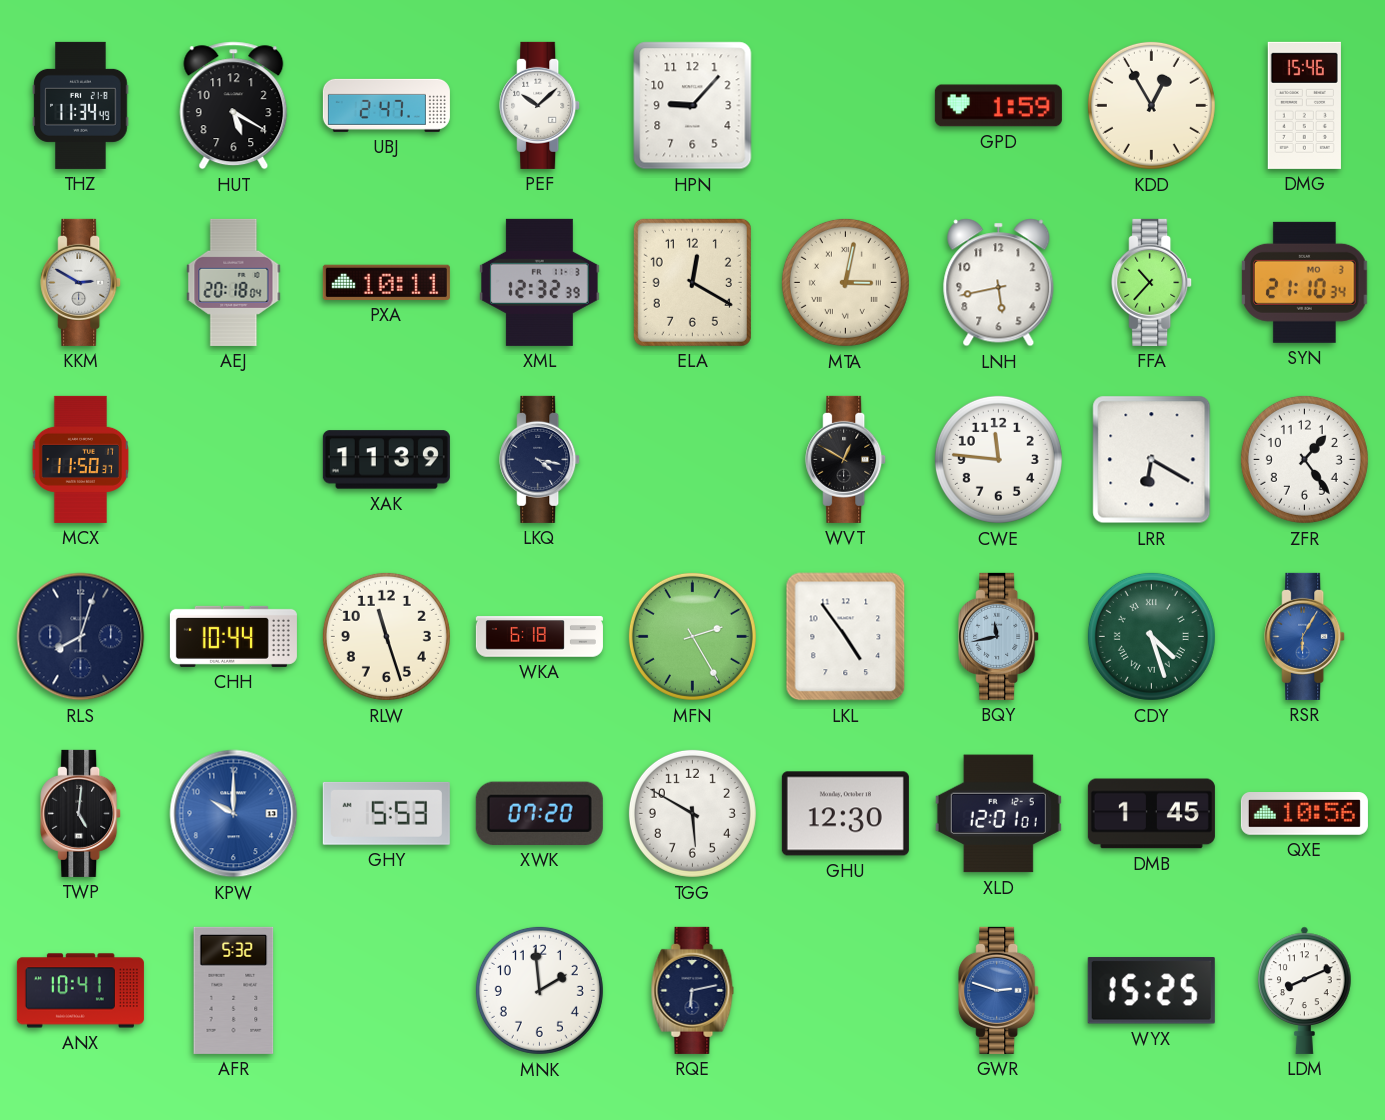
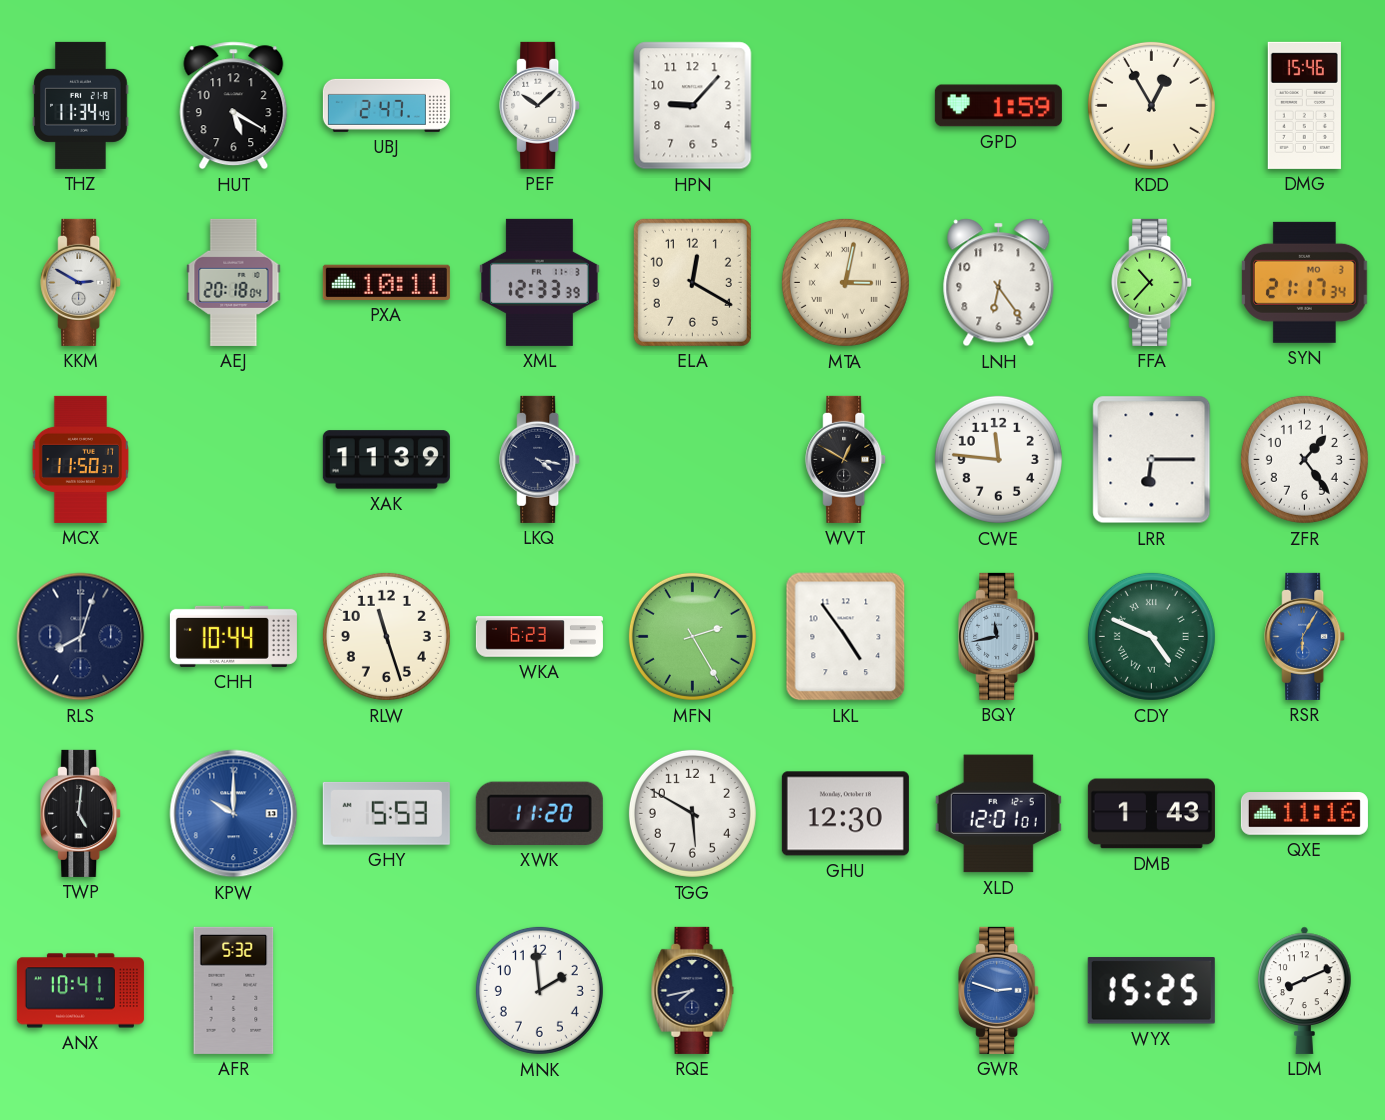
XML: 12:32 -> 12:33
LNH: 5:43 -> 6:24
SYN: 21:10 -> 21:17
LRR: 6:20 -> 6:15
WKA: 6:18 -> 6:23
CDY: 4:27 -> 4:49
XWK: 07:20 -> 11:20
DMB: 1:45 -> 1:43
QXE: 10:56 -> 11:16
RQE: 6:13 -> 7:43
